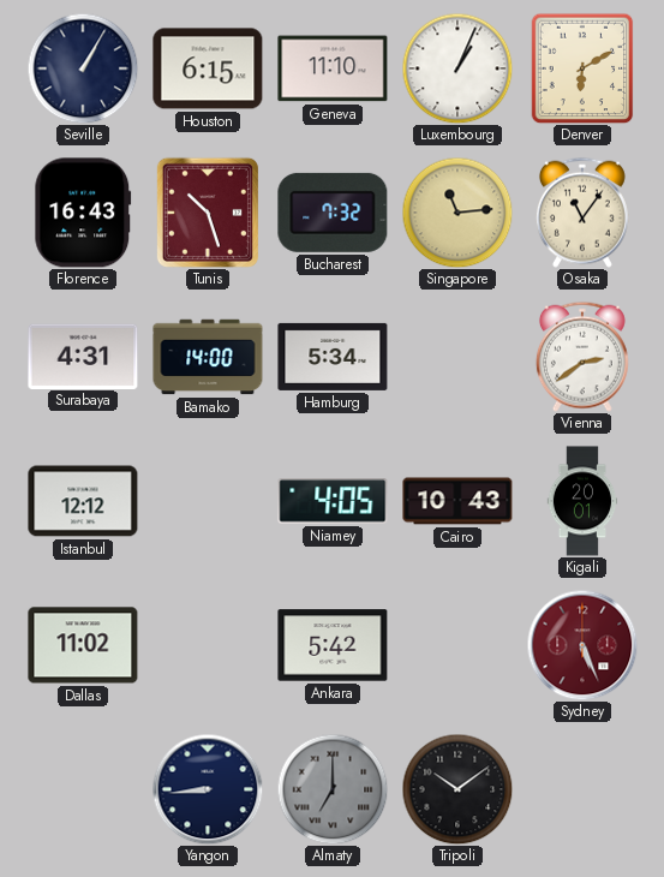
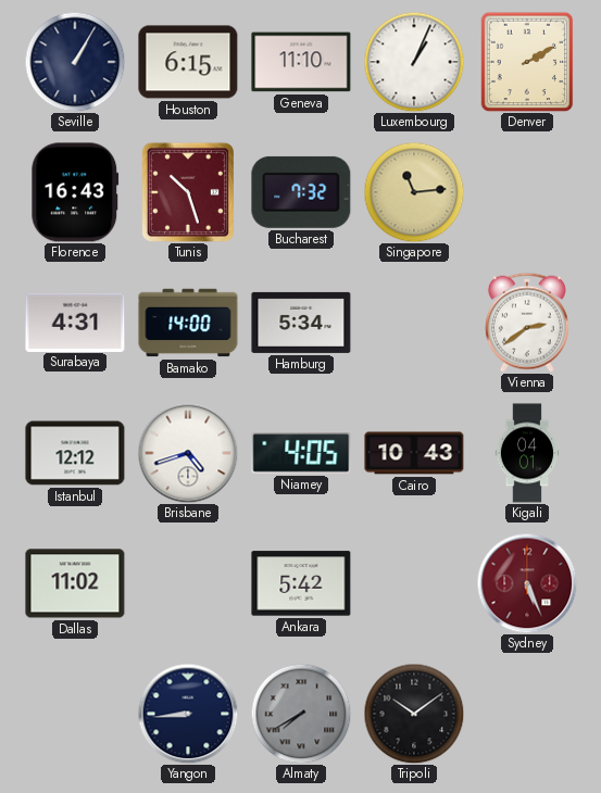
Denver: 6:10 -> 2:10
Osaka: 11:06 -> none
Brisbane: none -> 4:42
Kigali: 20:01 -> 04:01
Almaty: 7:00 -> 7:40
